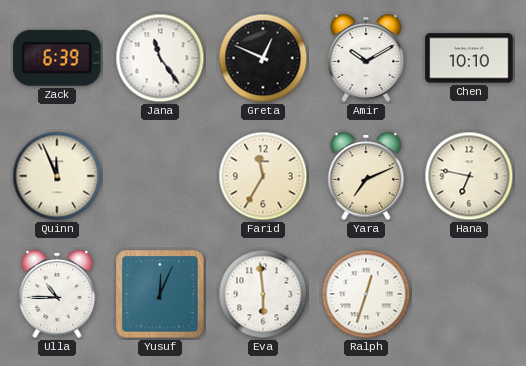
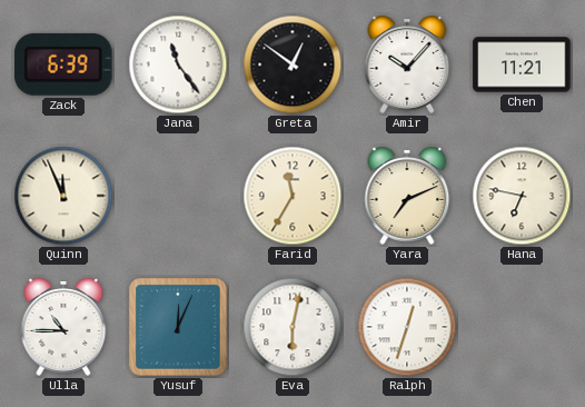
Greta: 12:49 -> 12:51
Amir: 10:10 -> 10:07
Chen: 10:10 -> 11:21
Eva: 5:59 -> 6:02
